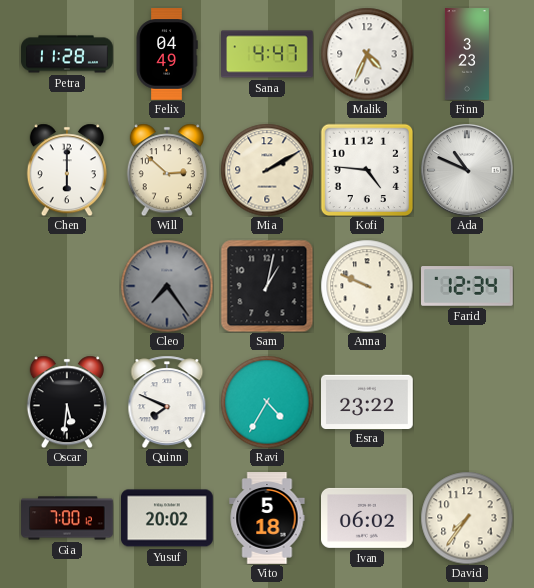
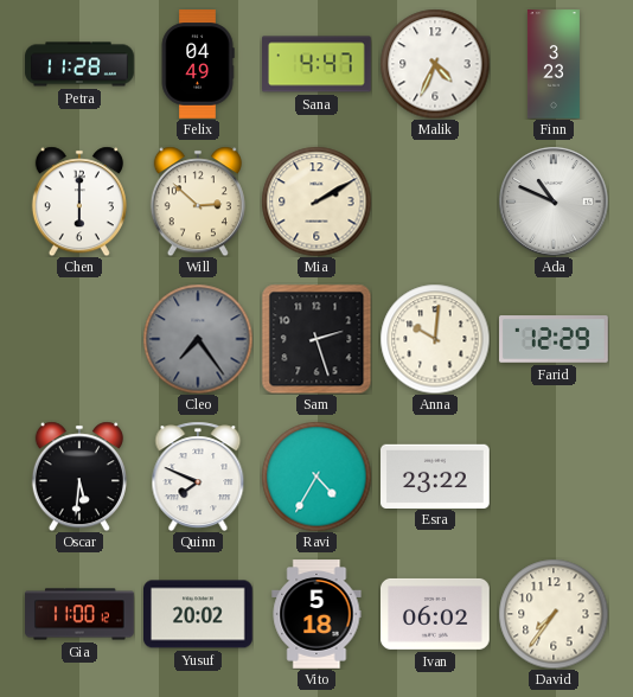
Kofi: 4:46 -> none
Sam: 1:02 -> 2:27
Anna: 9:49 -> 10:01
Farid: 12:34 -> 12:29
Gia: 7:00 -> 11:00
